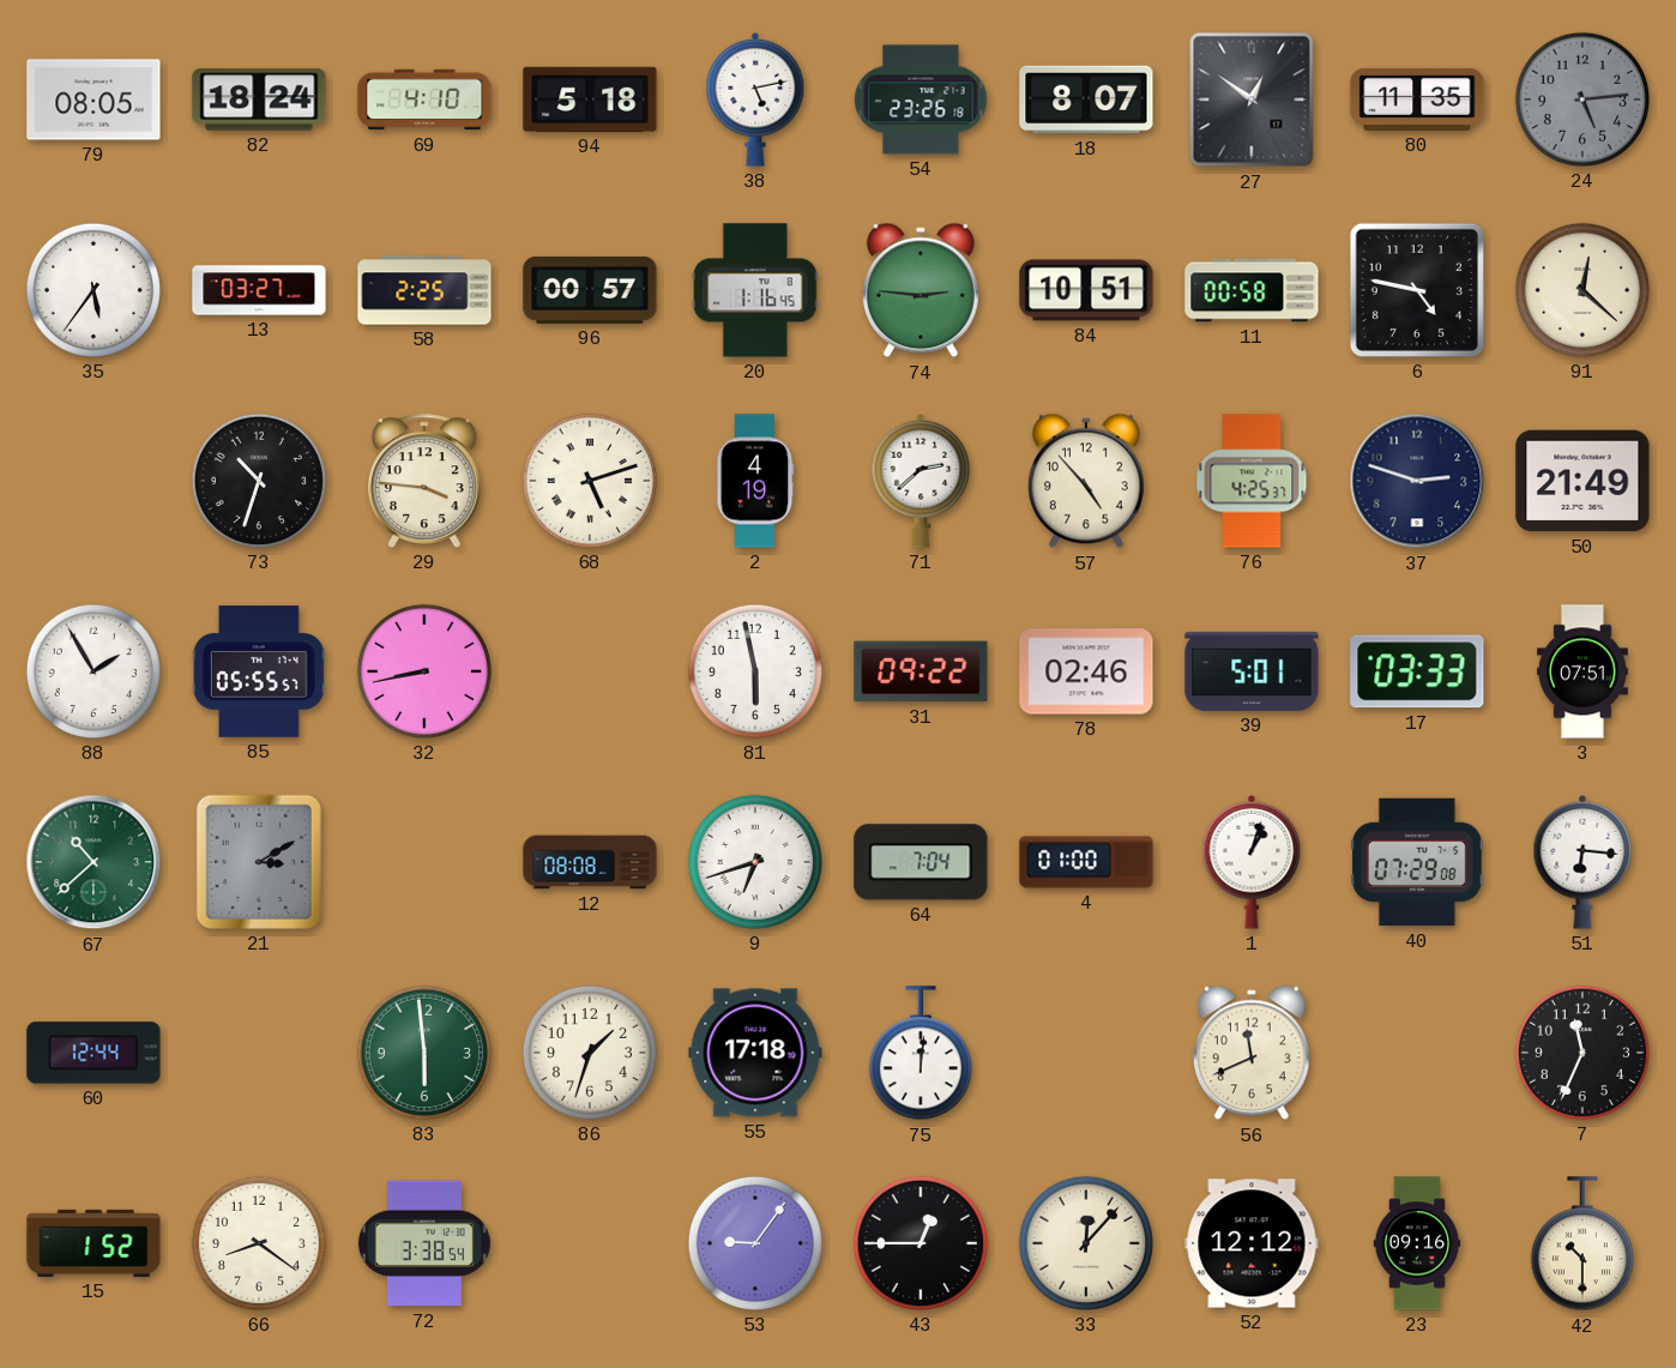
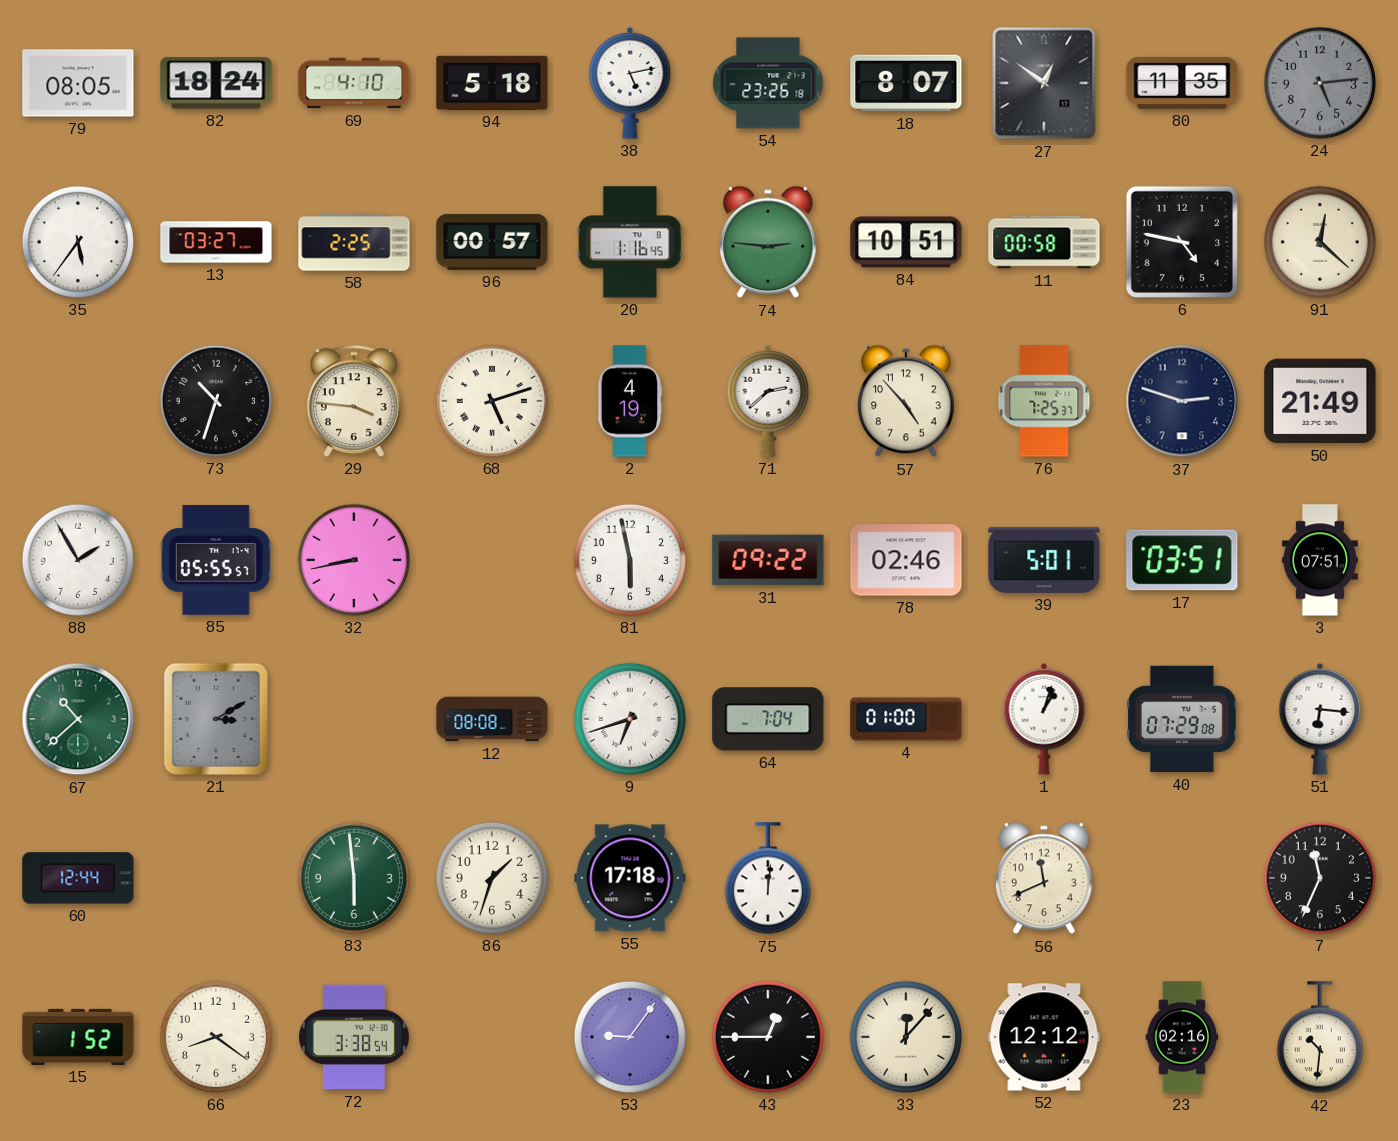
76: 4:25 -> 7:25
17: 03:33 -> 03:51
23: 09:16 -> 02:16
42: 10:30 -> 10:31
